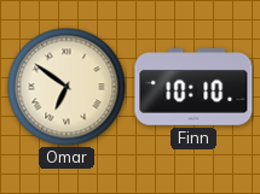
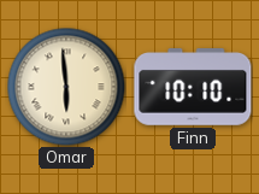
Omar: 6:51 -> 5:59
